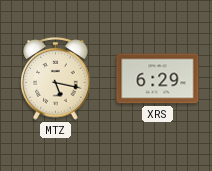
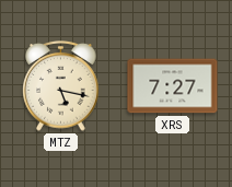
XRS: 6:29 -> 7:27
